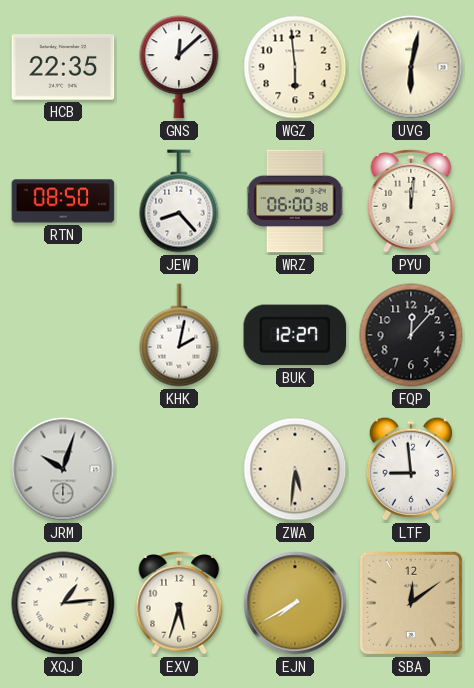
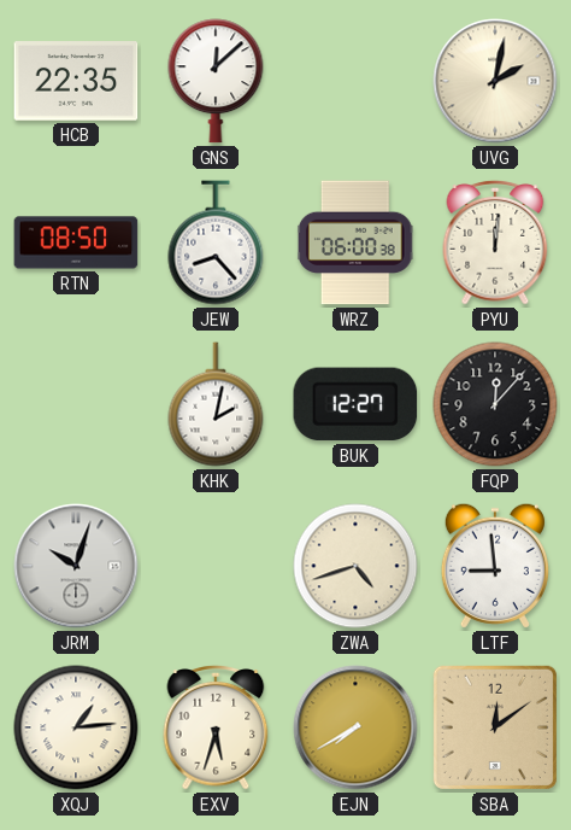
WGZ: 5:59 -> none
UVG: 6:02 -> 2:02
ZWA: 5:31 -> 4:42
